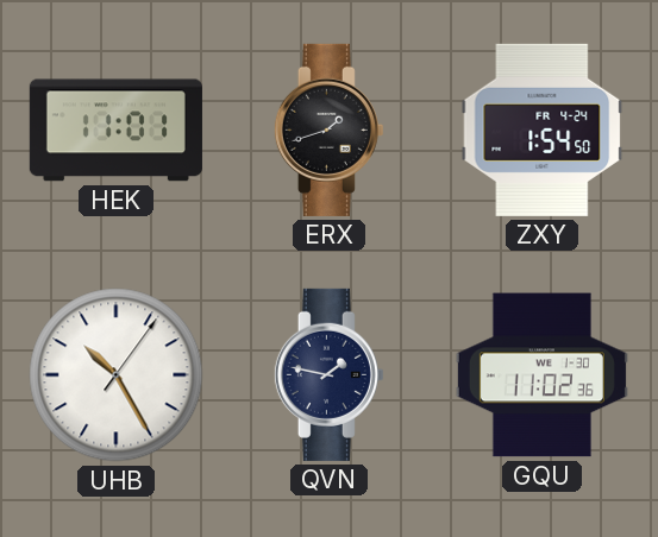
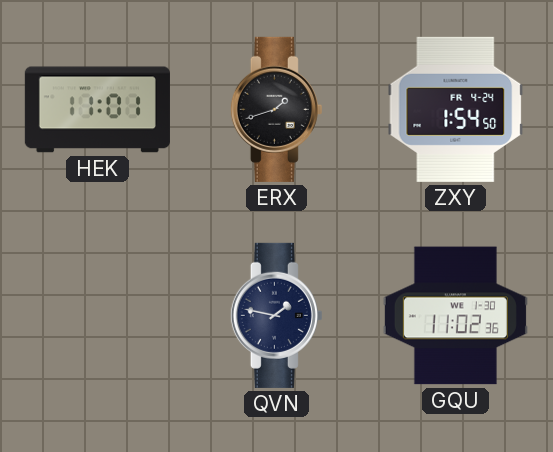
UHB: 10:25 -> none
